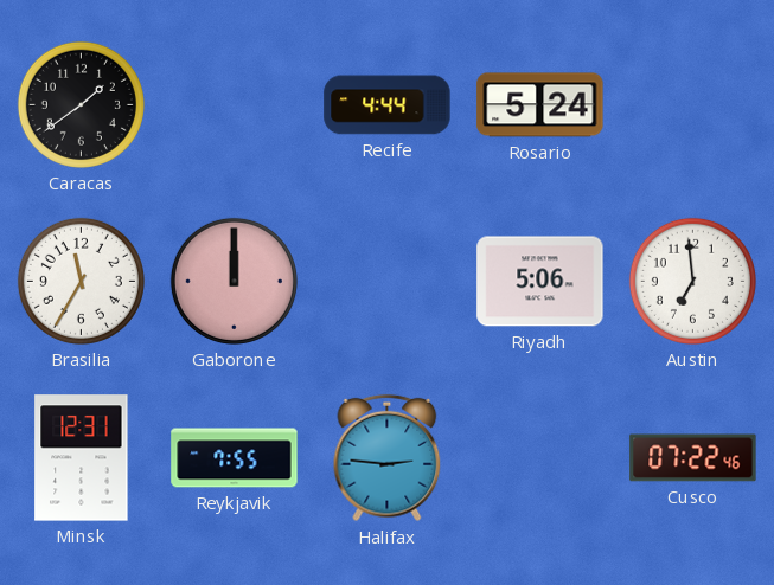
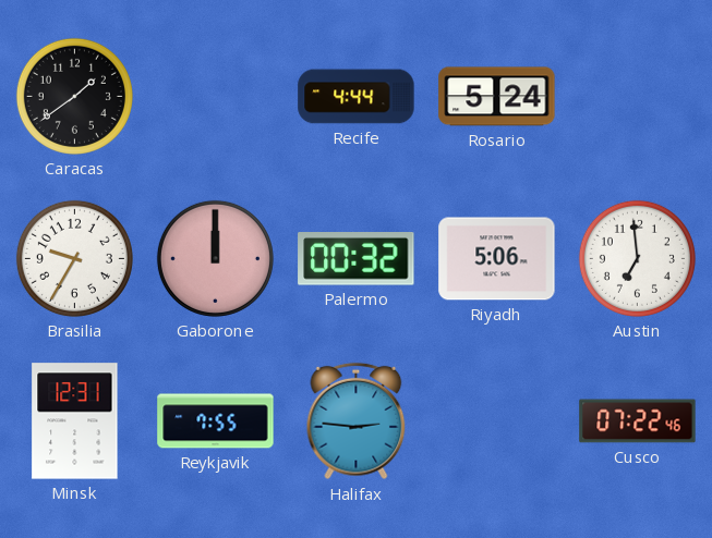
Brasilia: 11:35 -> 9:35
Palermo: none -> 00:32
